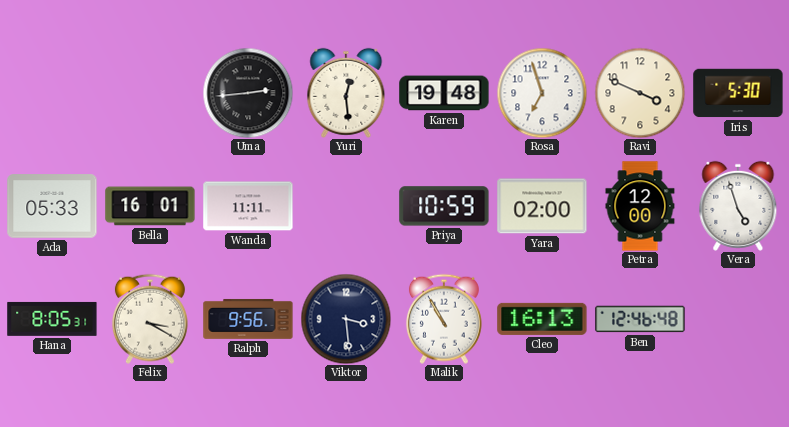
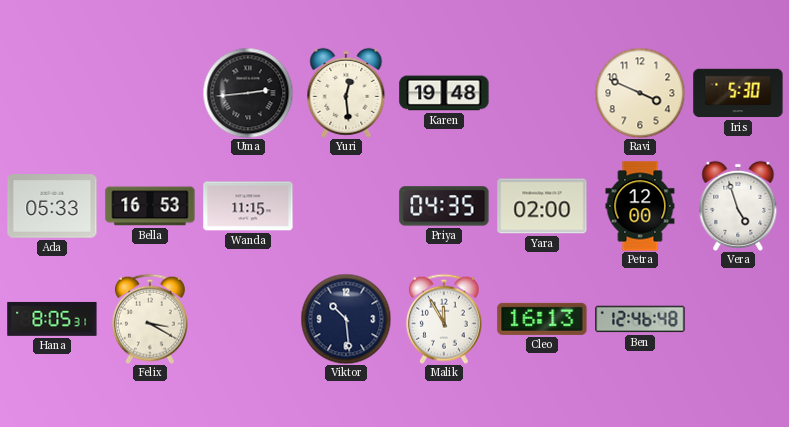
Rosa: 6:57 -> none
Bella: 16:01 -> 16:53
Wanda: 11:11 -> 11:15
Priya: 10:59 -> 04:35
Ralph: 9:56 -> none
Viktor: 3:29 -> 10:29
Malik: 10:55 -> 11:55
